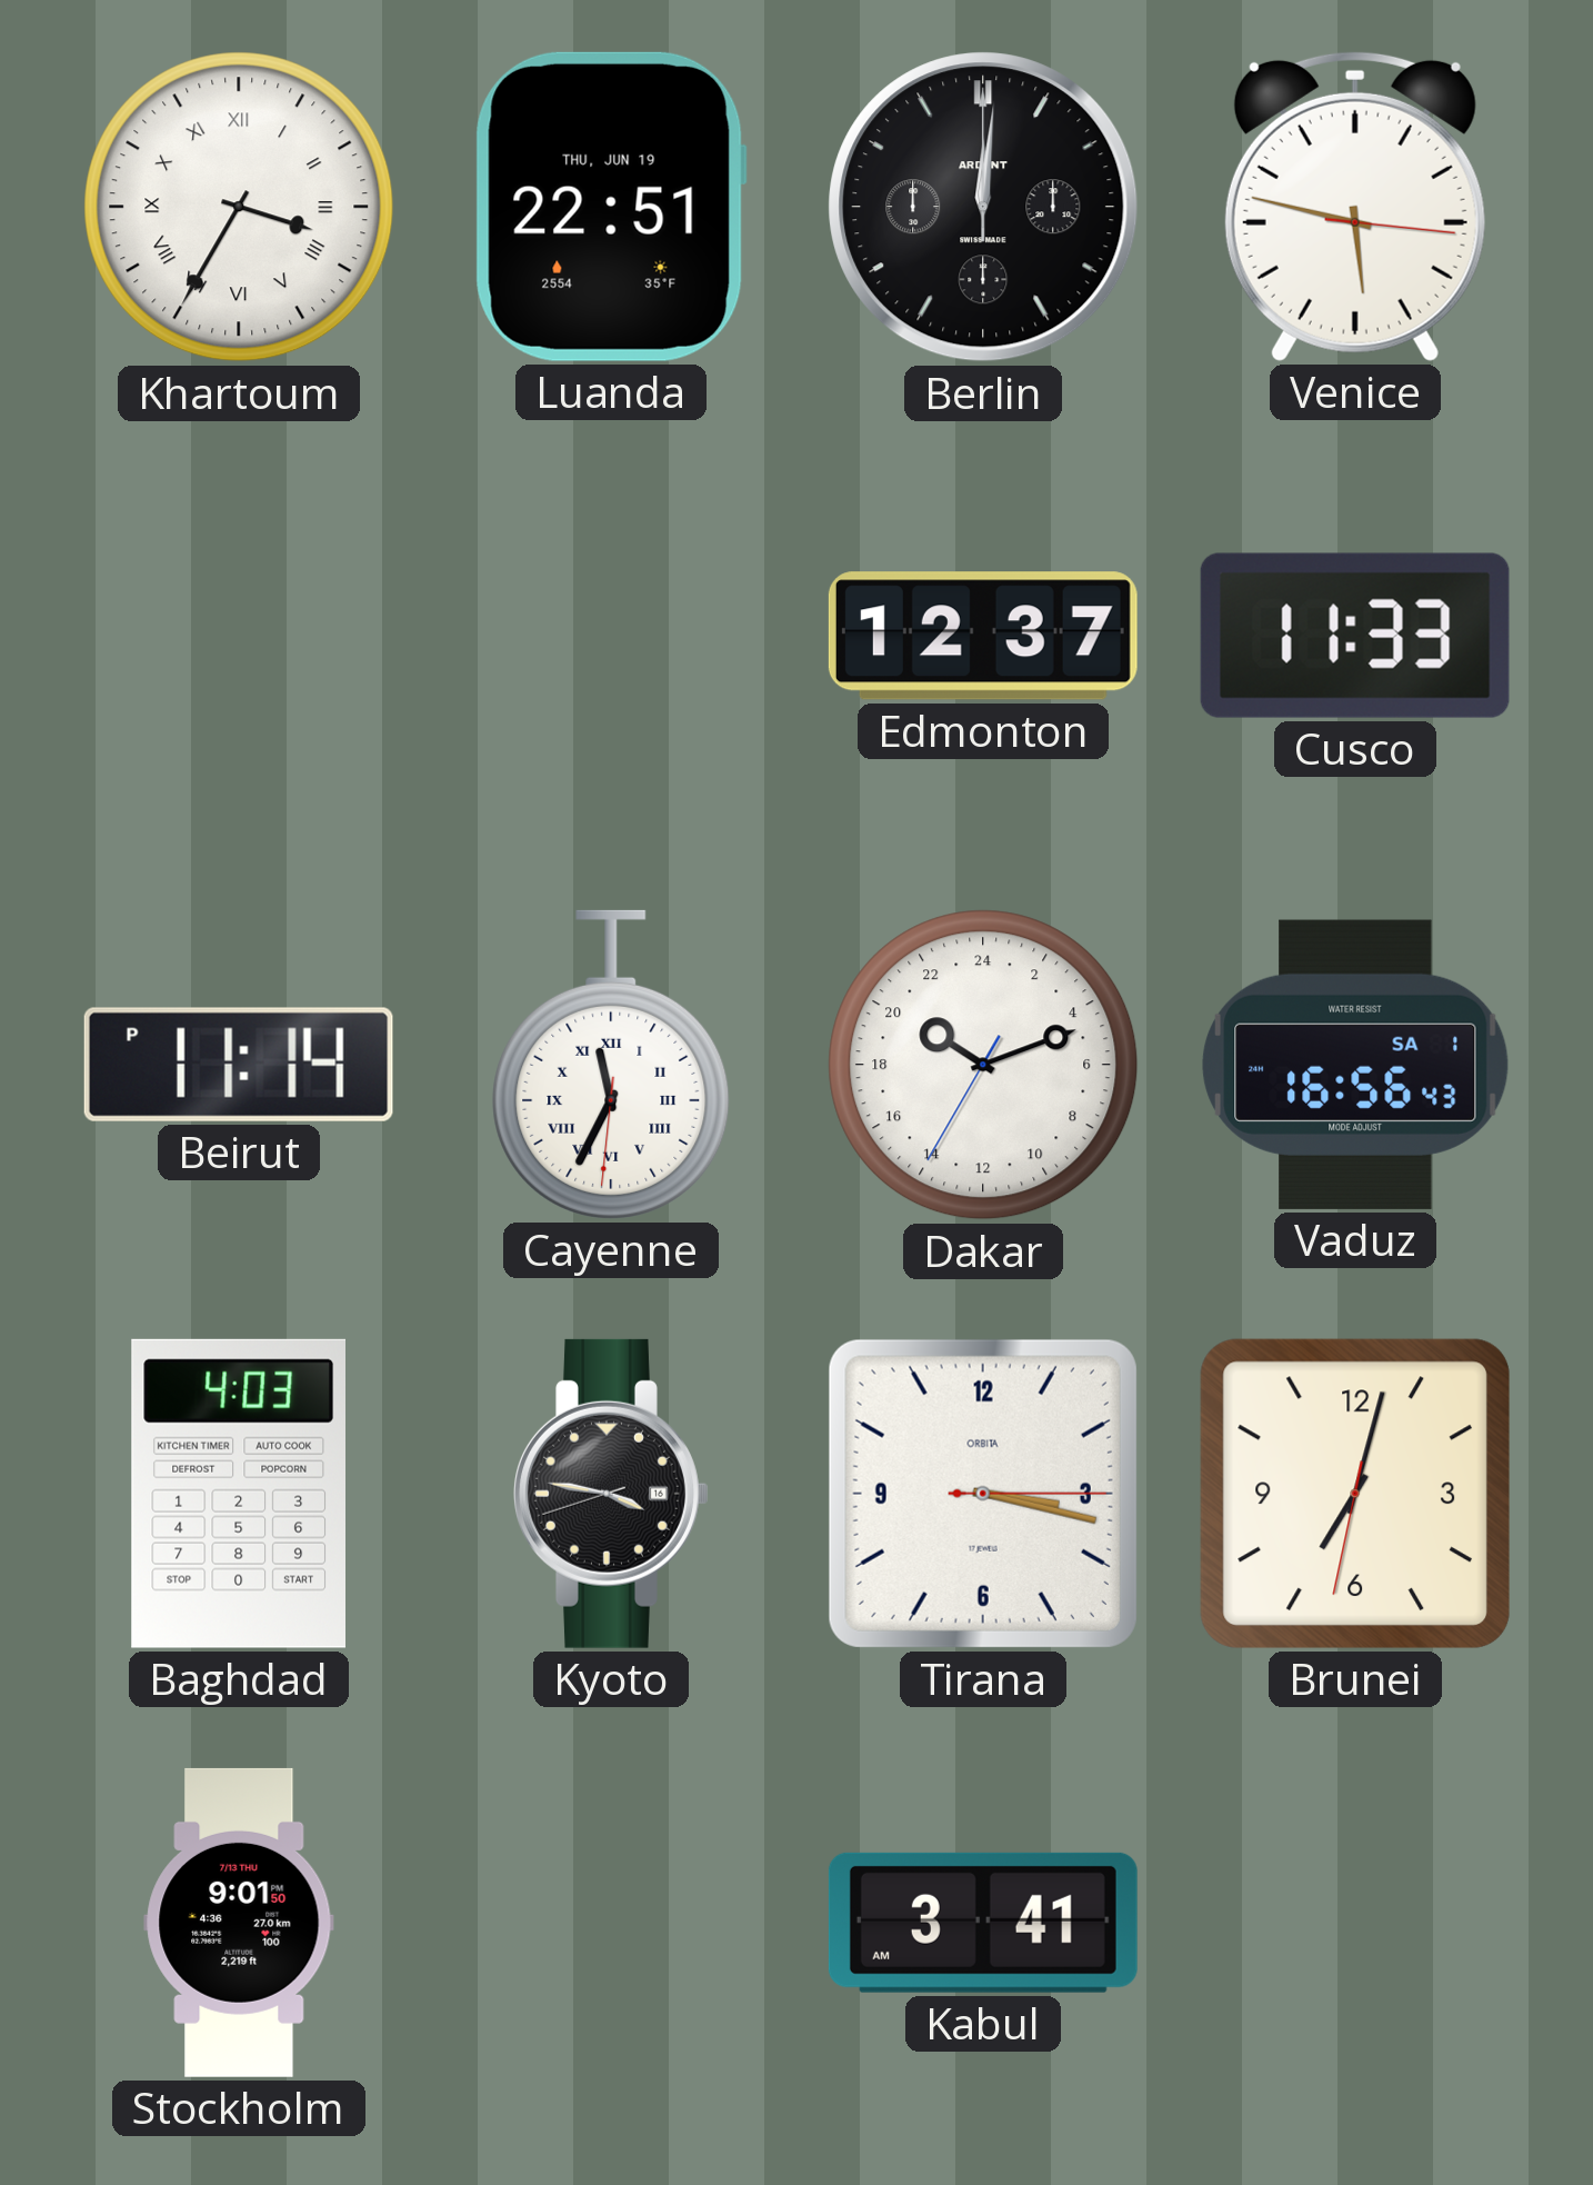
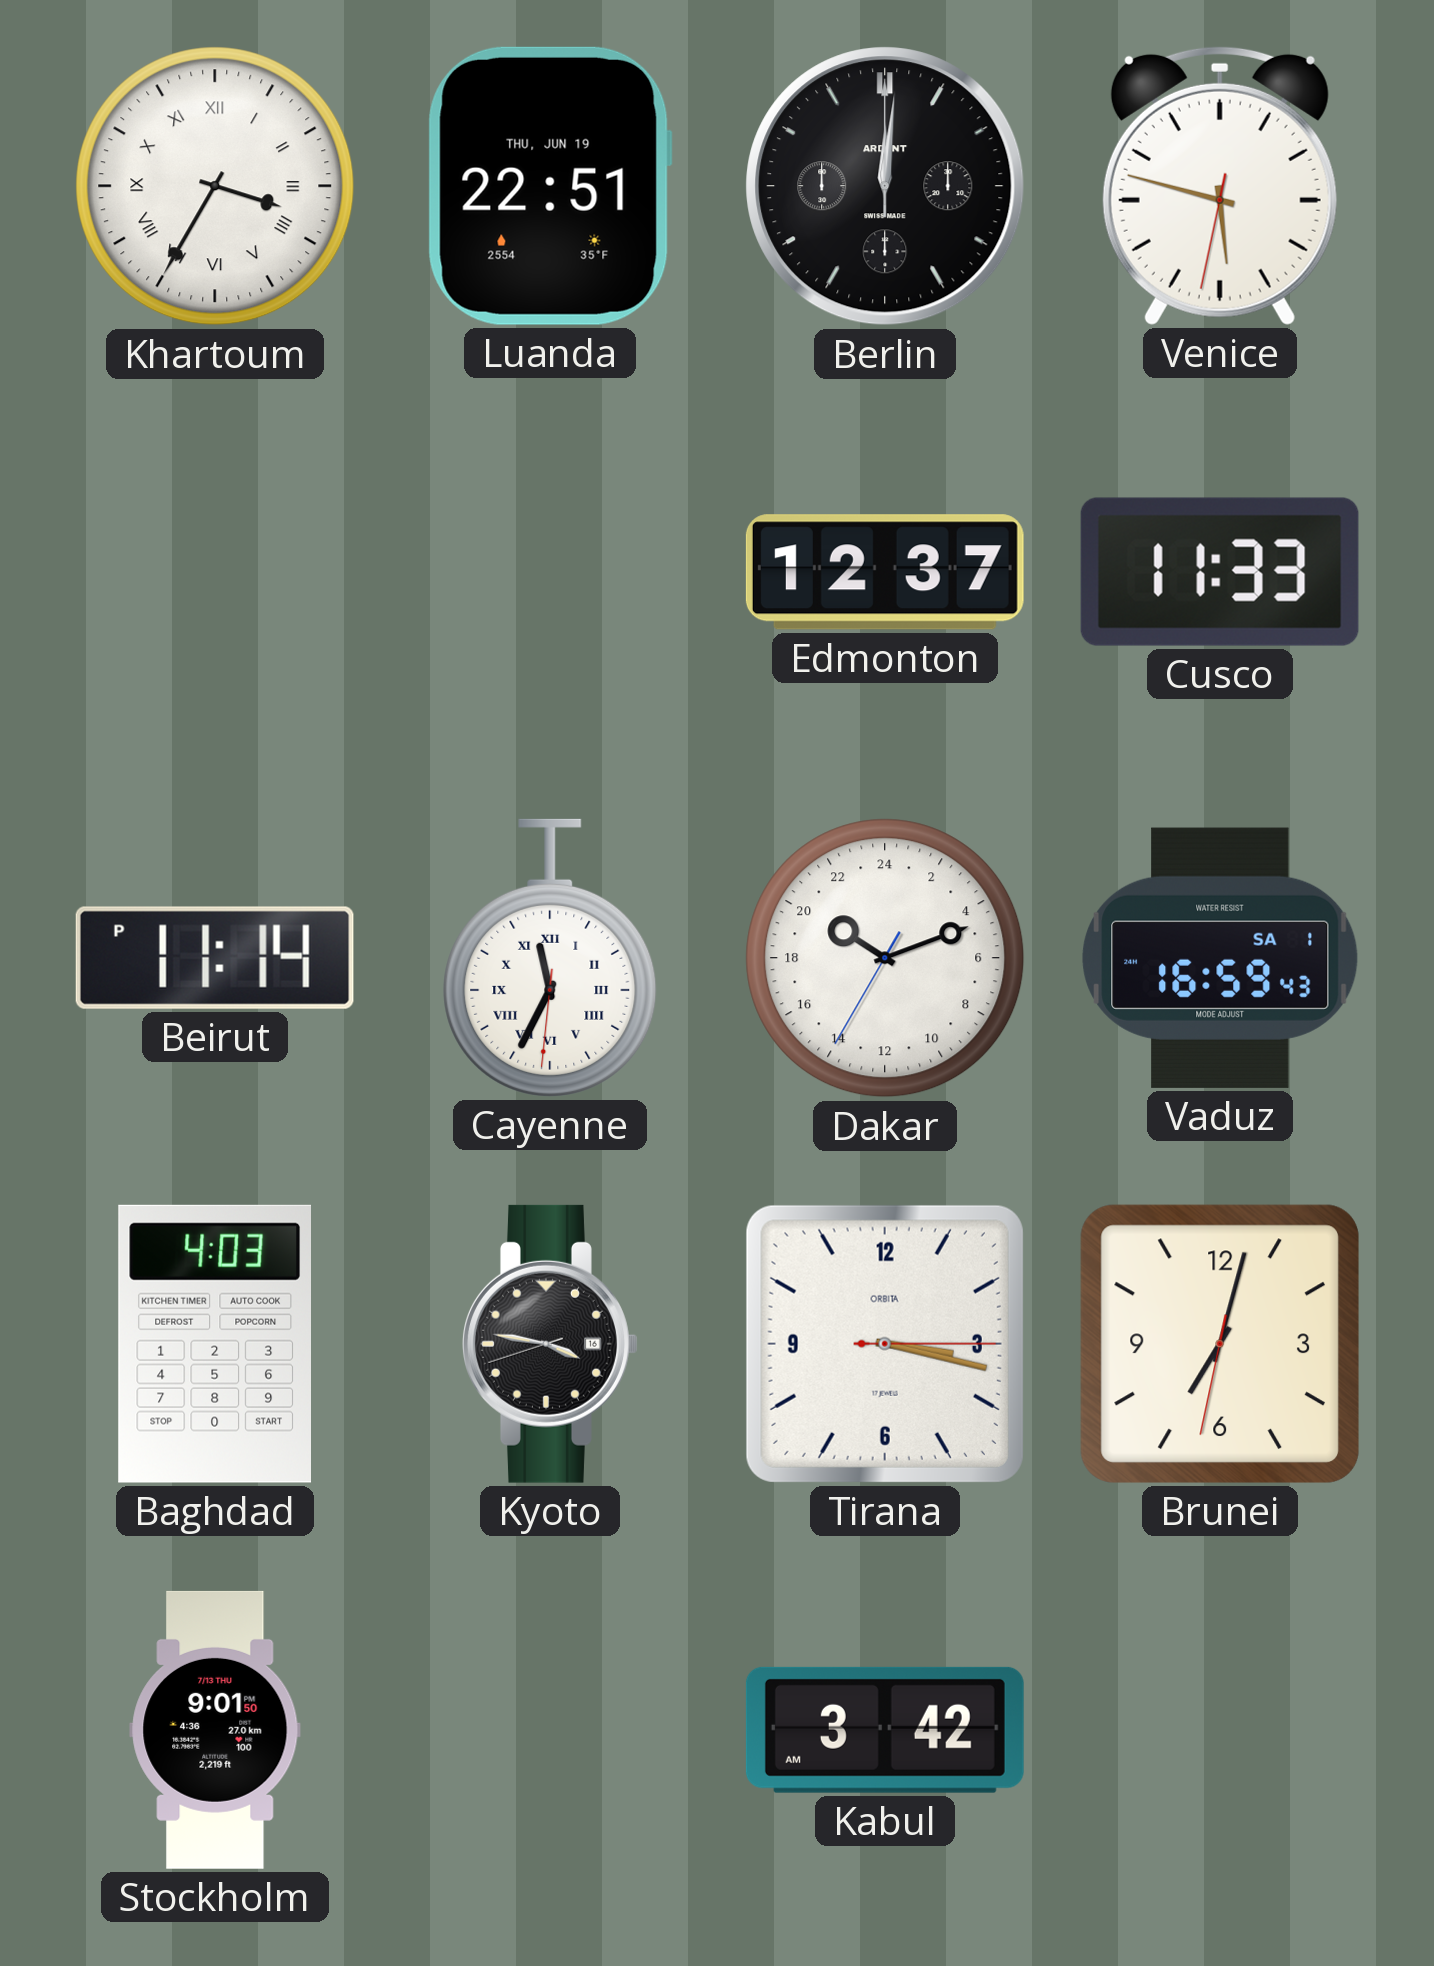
Venice: 5:47:16 -> 5:47:32
Vaduz: 16:56 -> 16:59
Kabul: 3:41 -> 3:42
